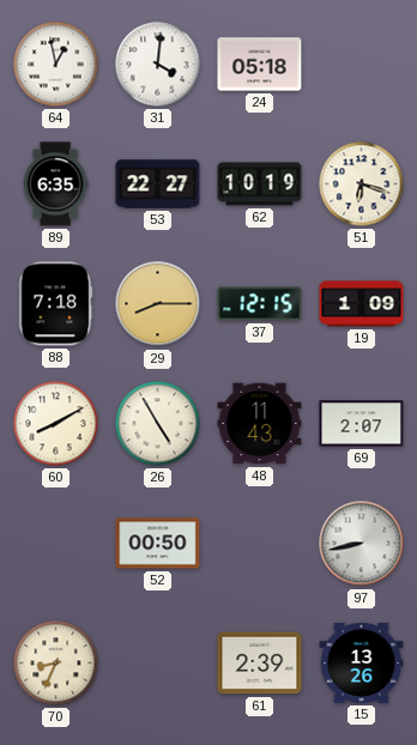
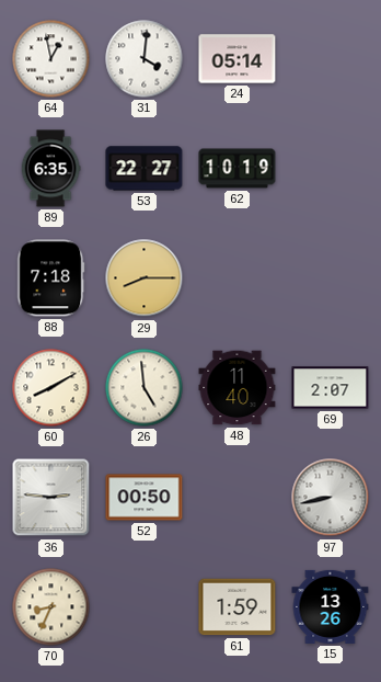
24: 05:18 -> 05:14
51: 6:18 -> none
37: 12:15 -> none
19: 1:09 -> none
26: 4:55 -> 4:59
48: 11:43 -> 11:40
36: none -> 2:46
61: 2:39 -> 1:59
